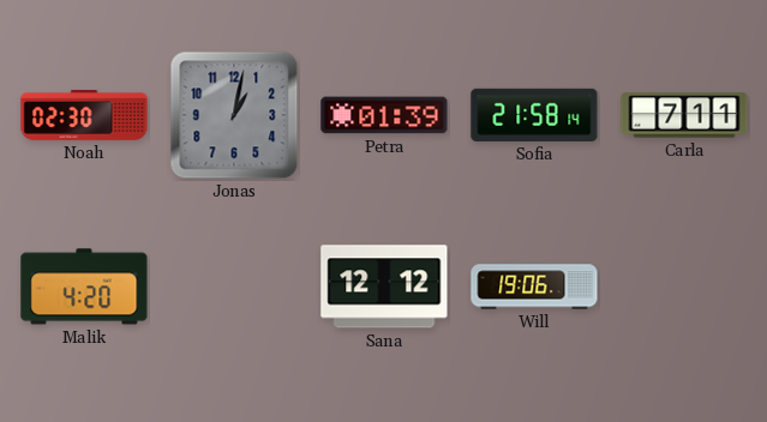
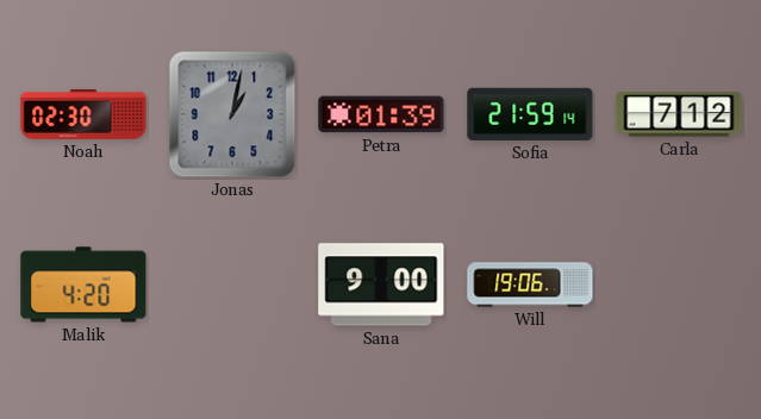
Sofia: 21:58 -> 21:59
Carla: 7:11 -> 7:12
Sana: 12:12 -> 9:00
